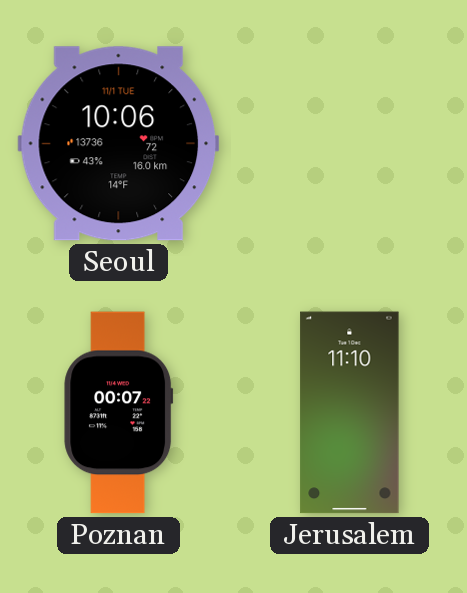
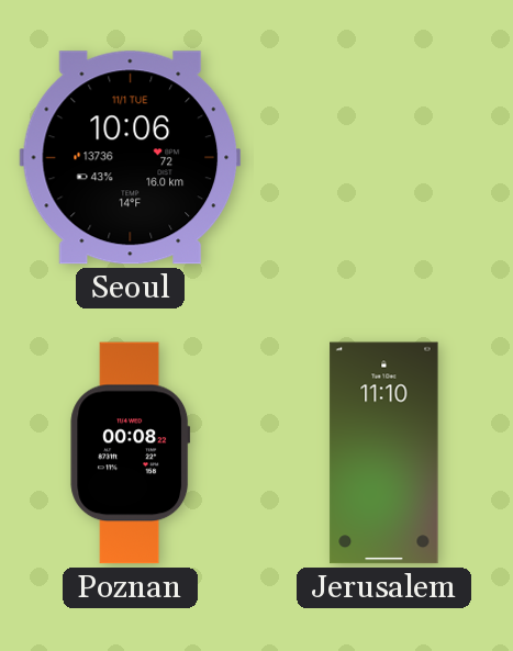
Poznan: 00:07 -> 00:08
